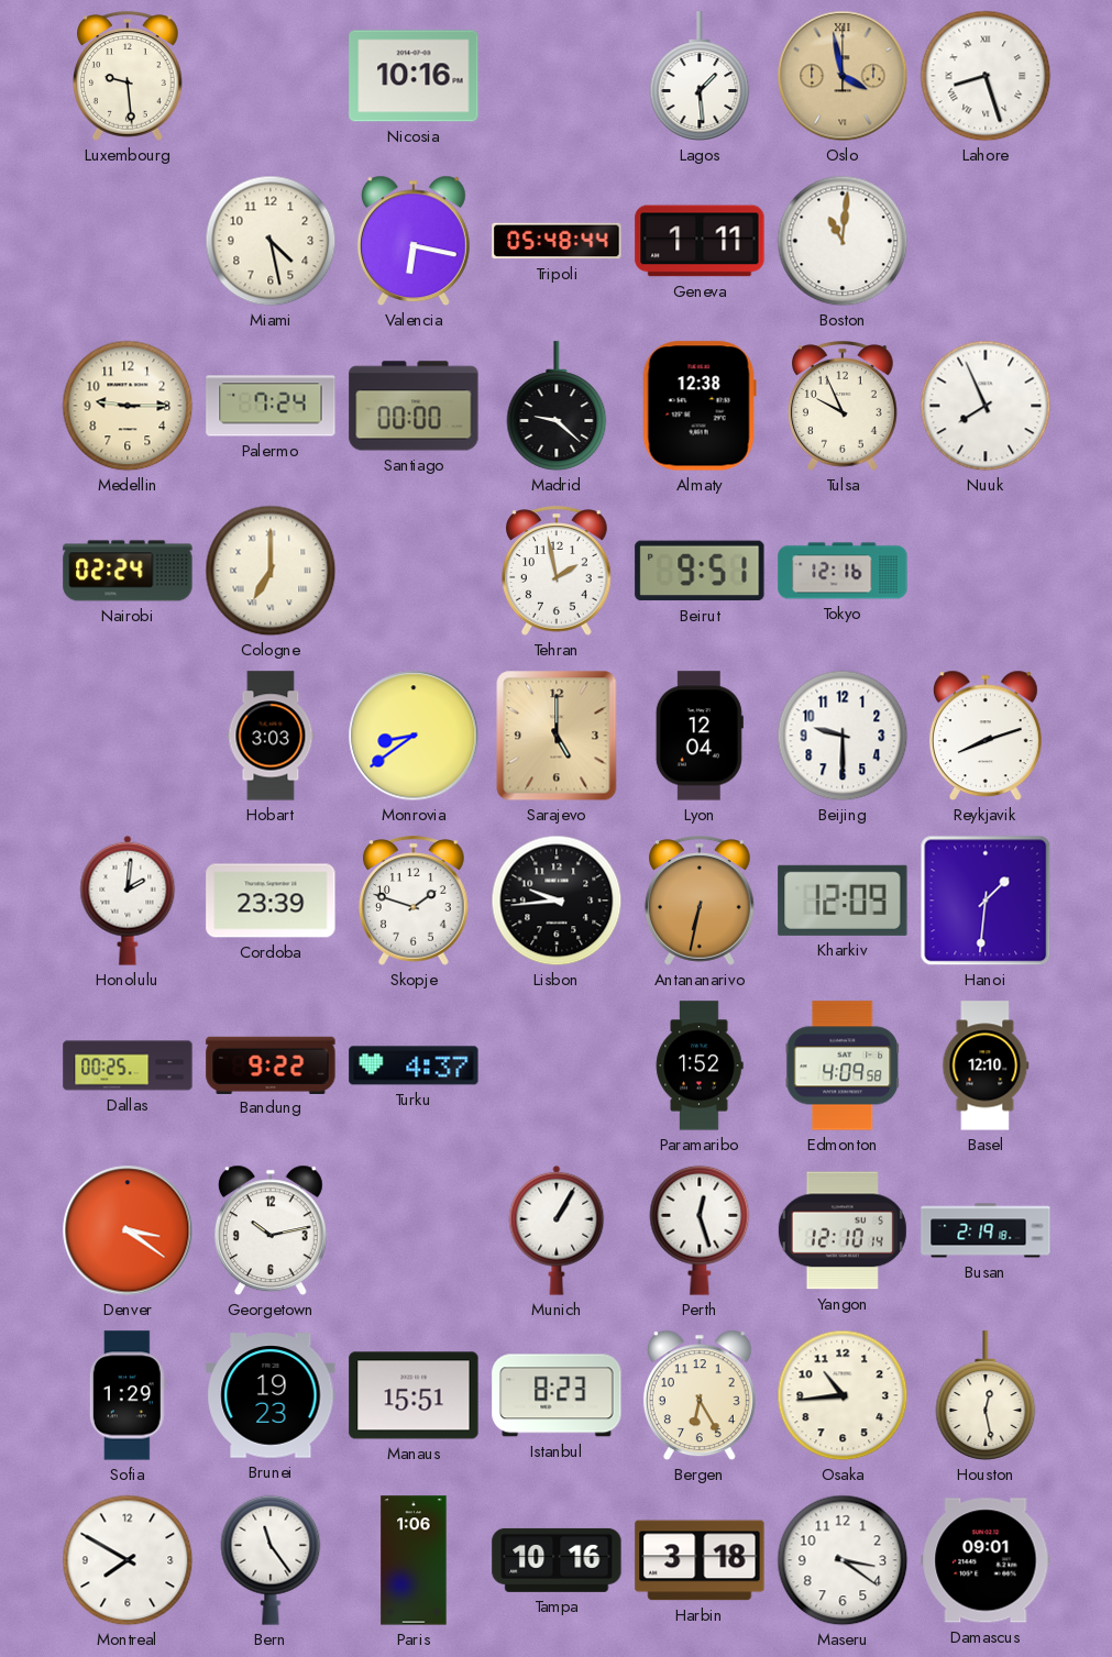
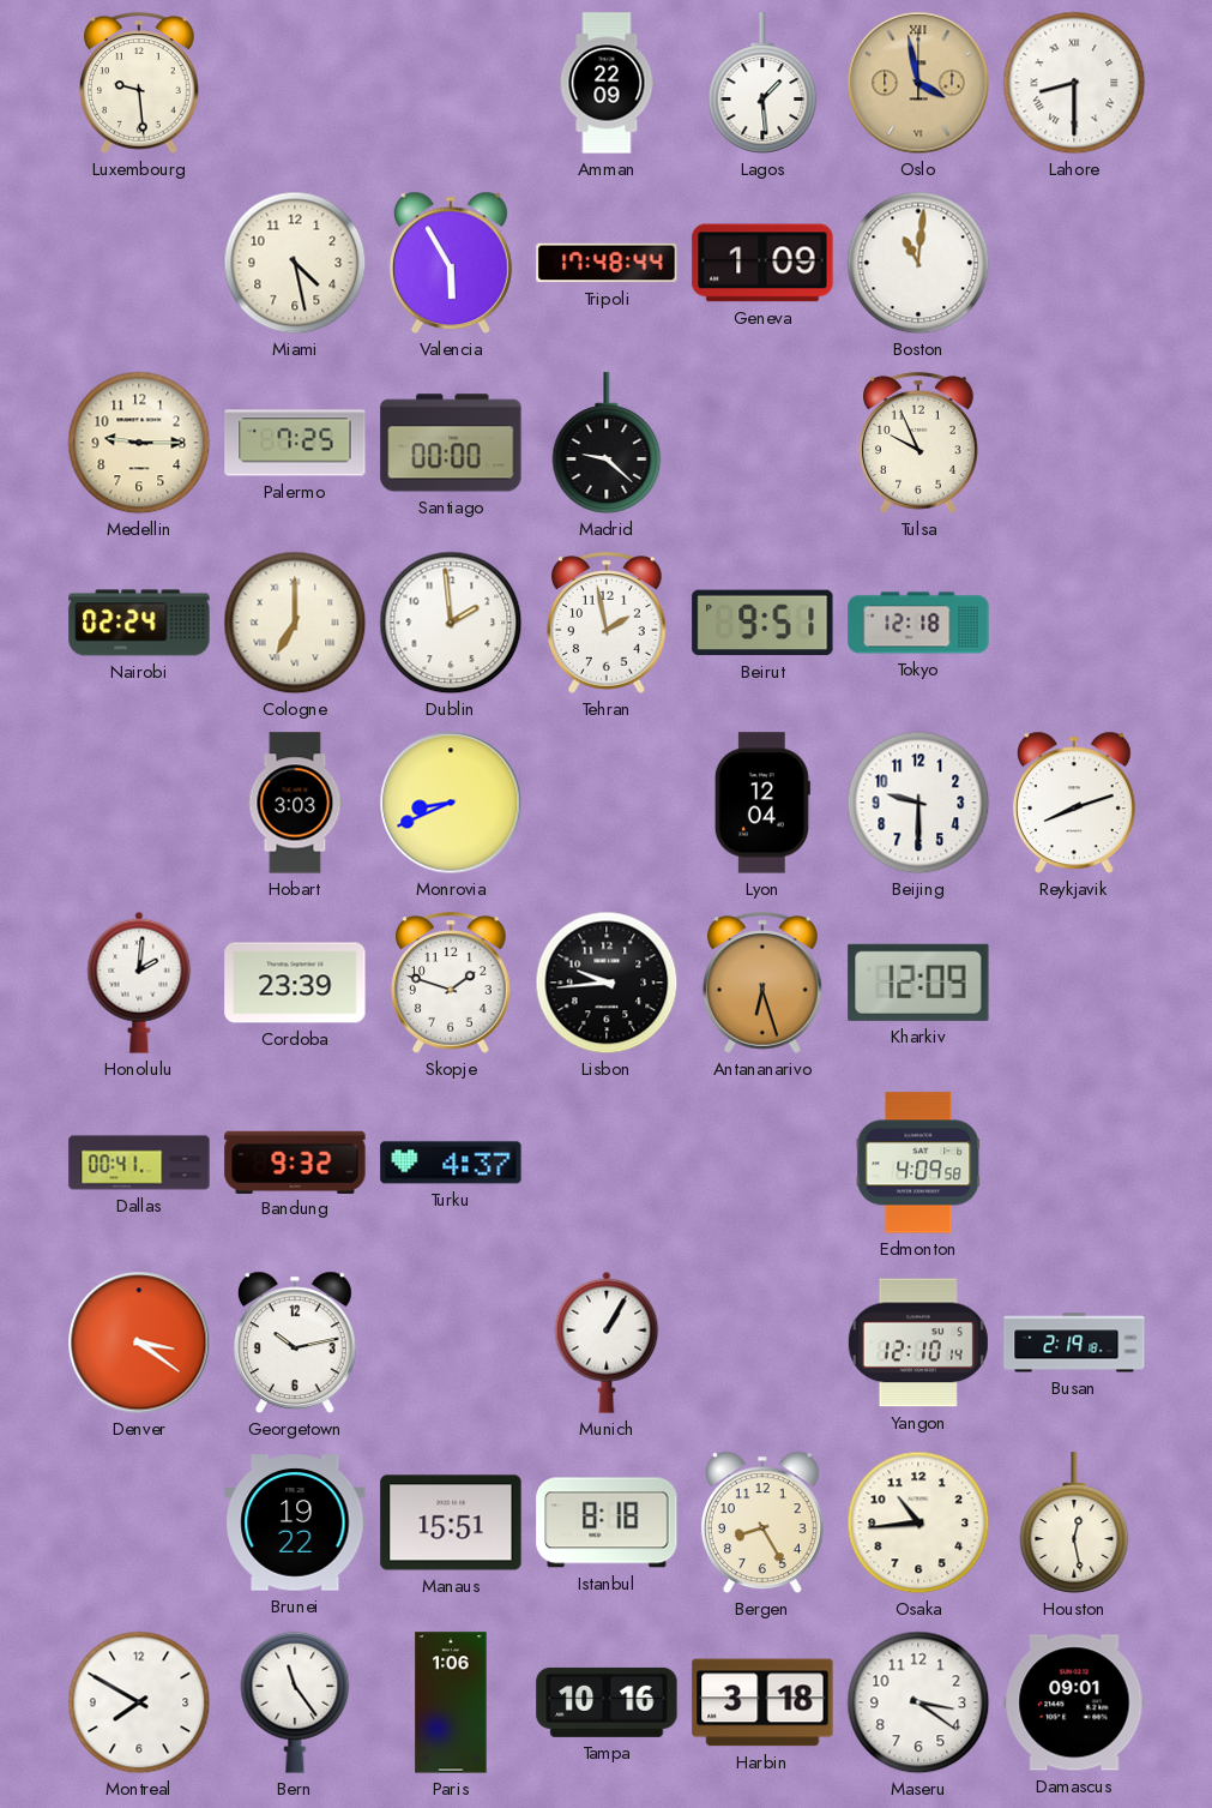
Nicosia: 10:16 -> none
Amman: none -> 22:09
Lahore: 8:27 -> 8:30
Valencia: 6:17 -> 5:55
Tripoli: 05:48 -> 17:48
Geneva: 1:11 -> 1:09
Palermo: 7:24 -> 7:25
Almaty: 12:38 -> none
Nuuk: 7:56 -> none
Dublin: none -> 1:59
Tokyo: 12:16 -> 12:18
Monrovia: 8:39 -> 8:41
Sarajevo: 5:00 -> none
Antananarivo: 6:32 -> 6:27
Hanoi: 1:31 -> none
Dallas: 00:25 -> 00:41
Bandung: 9:22 -> 9:32
Paramaribo: 1:52 -> none
Basel: 12:10 -> none
Perth: 12:27 -> none
Sofia: 1:29 -> none
Brunei: 19:23 -> 19:22
Istanbul: 8:23 -> 8:18
Bergen: 6:25 -> 8:25
